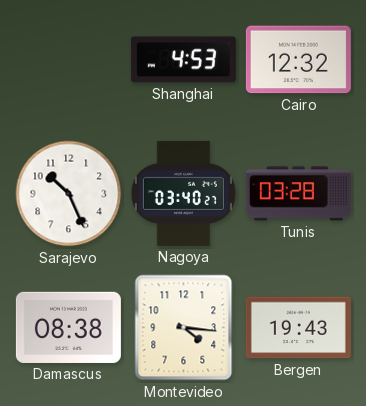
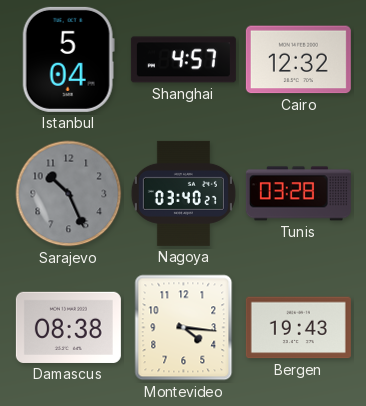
Istanbul: none -> 5:04
Shanghai: 4:53 -> 4:57
Sarajevo dial: white -> grey
